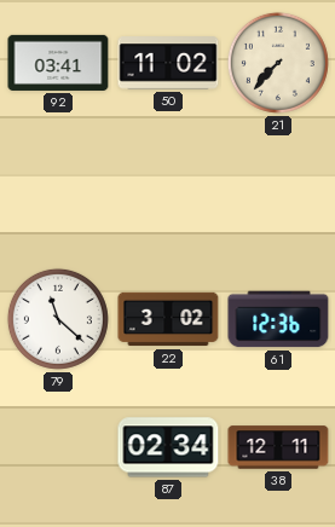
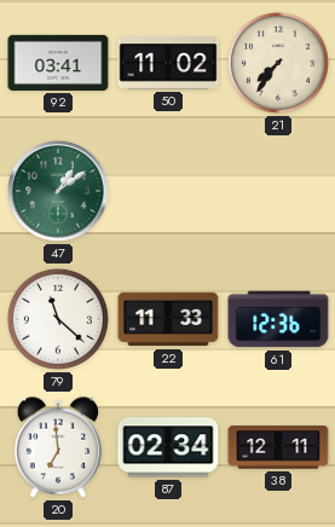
21: 7:37 -> 7:36
47: none -> 1:09
22: 3:02 -> 11:33
20: none -> 6:59
